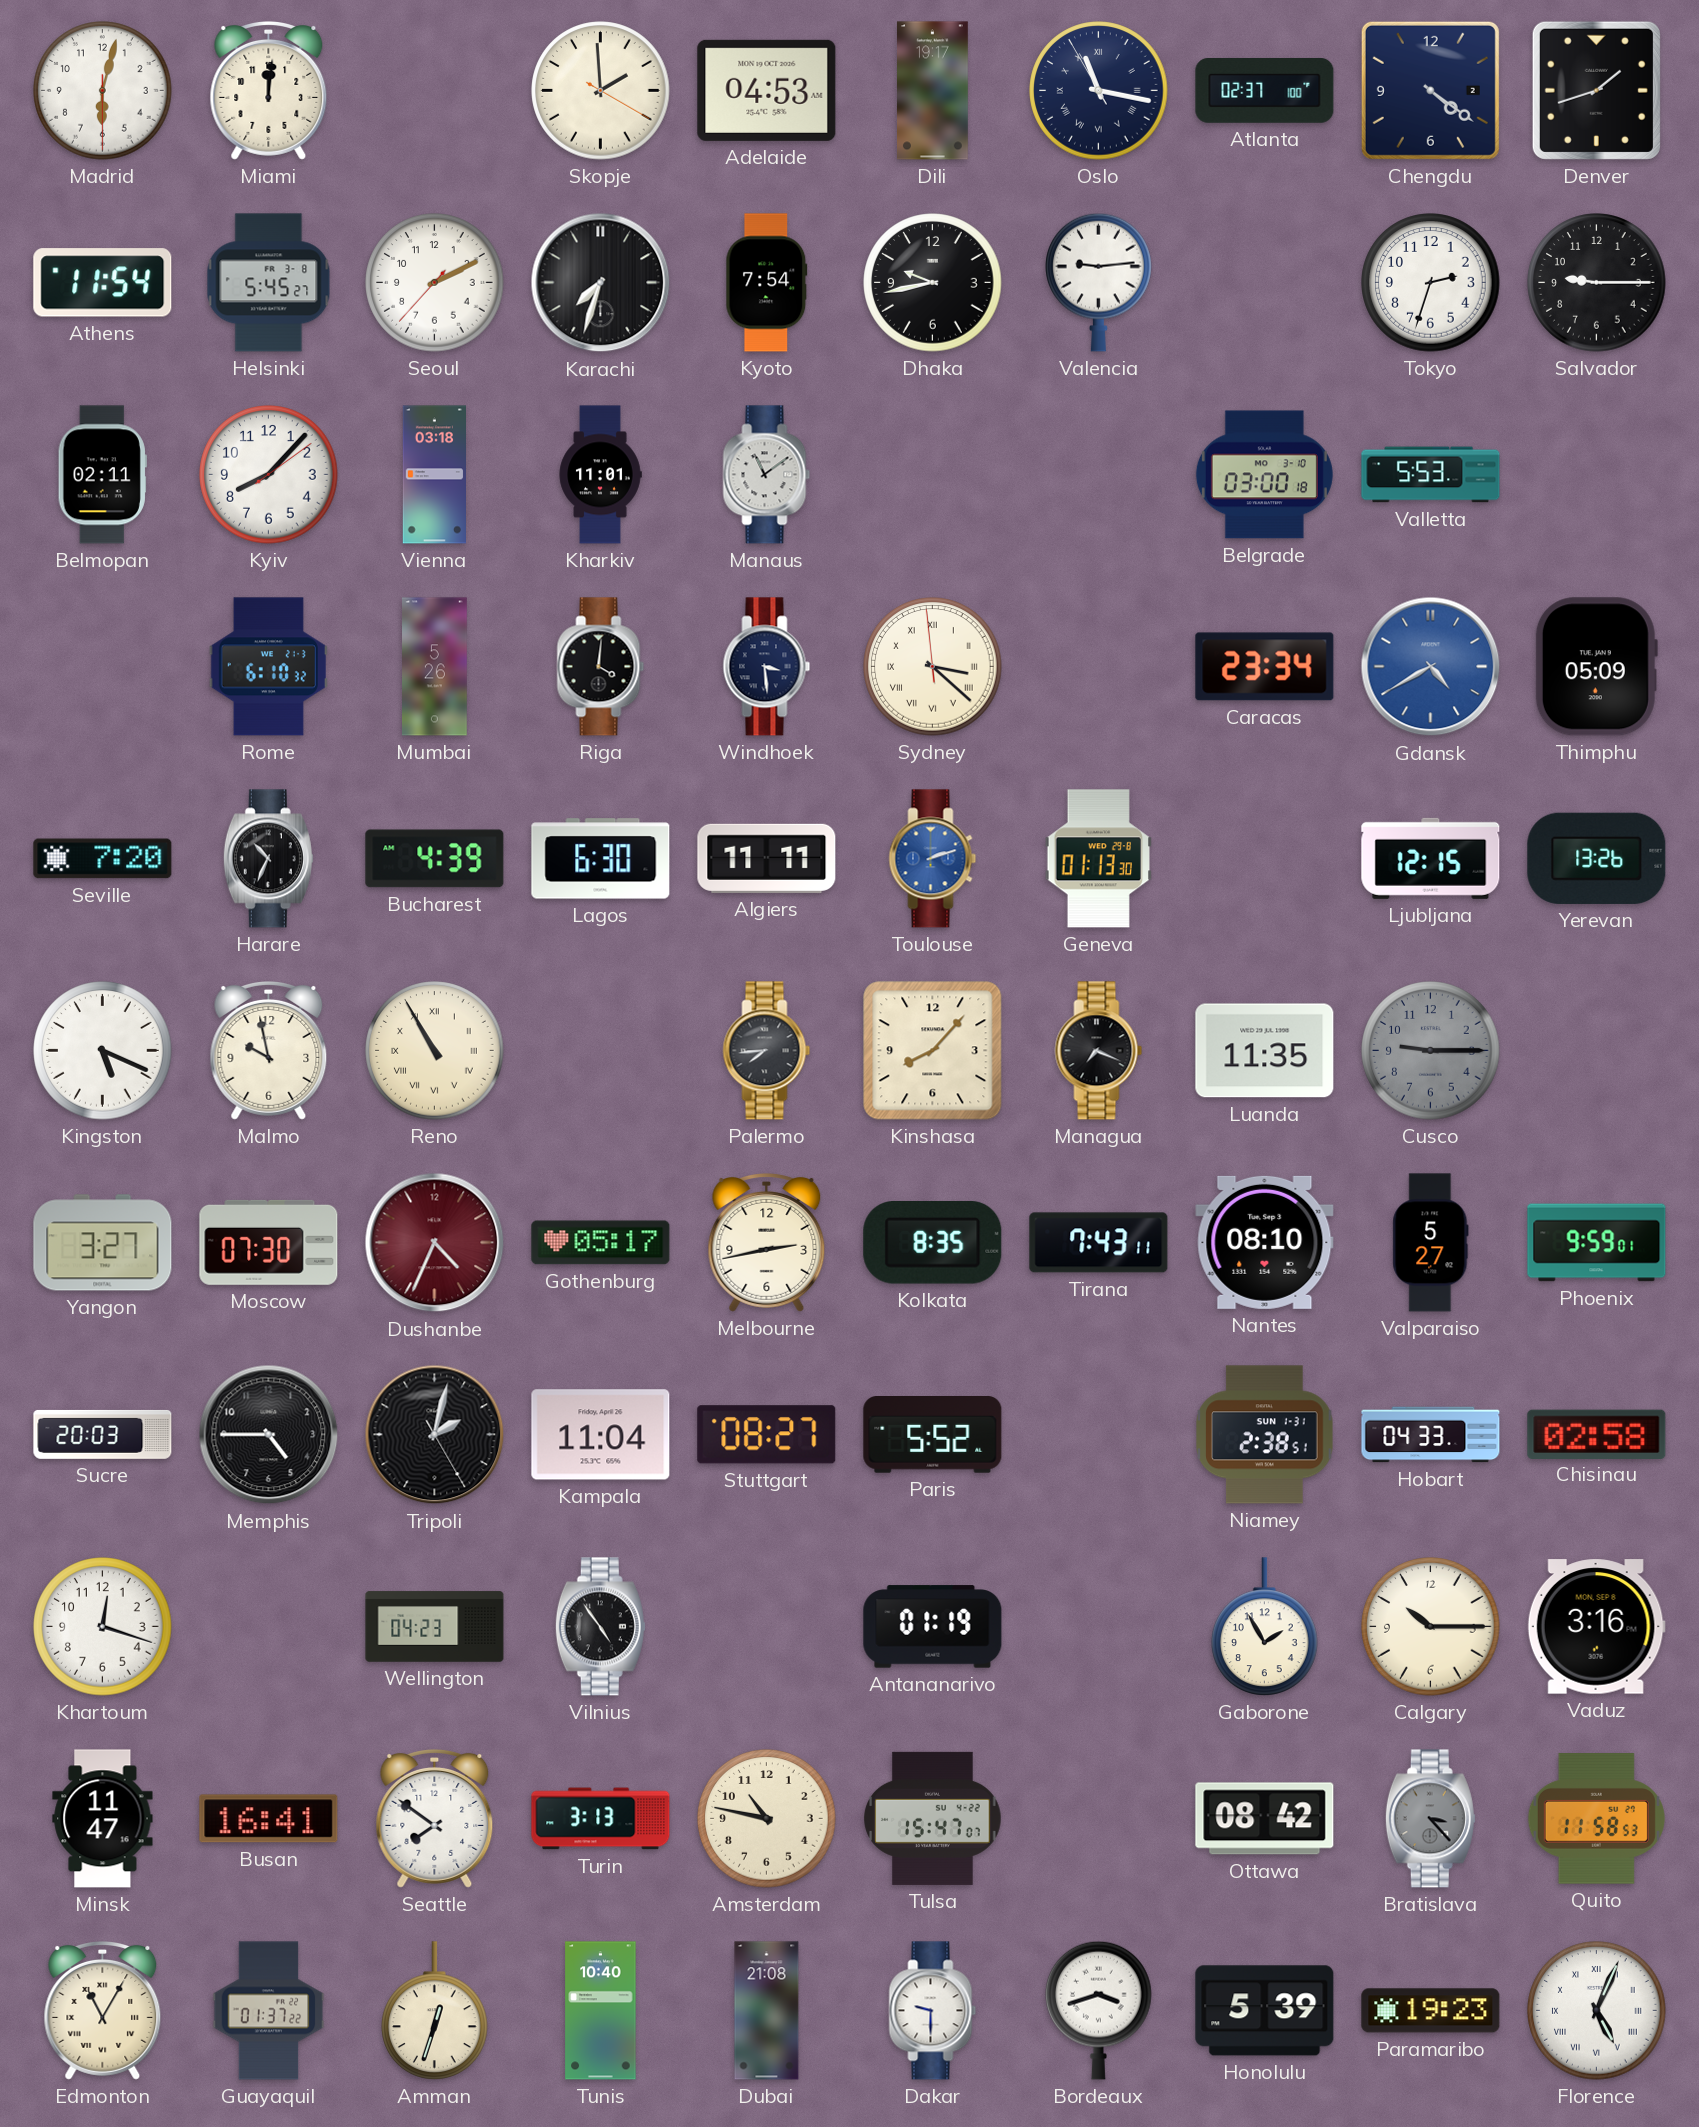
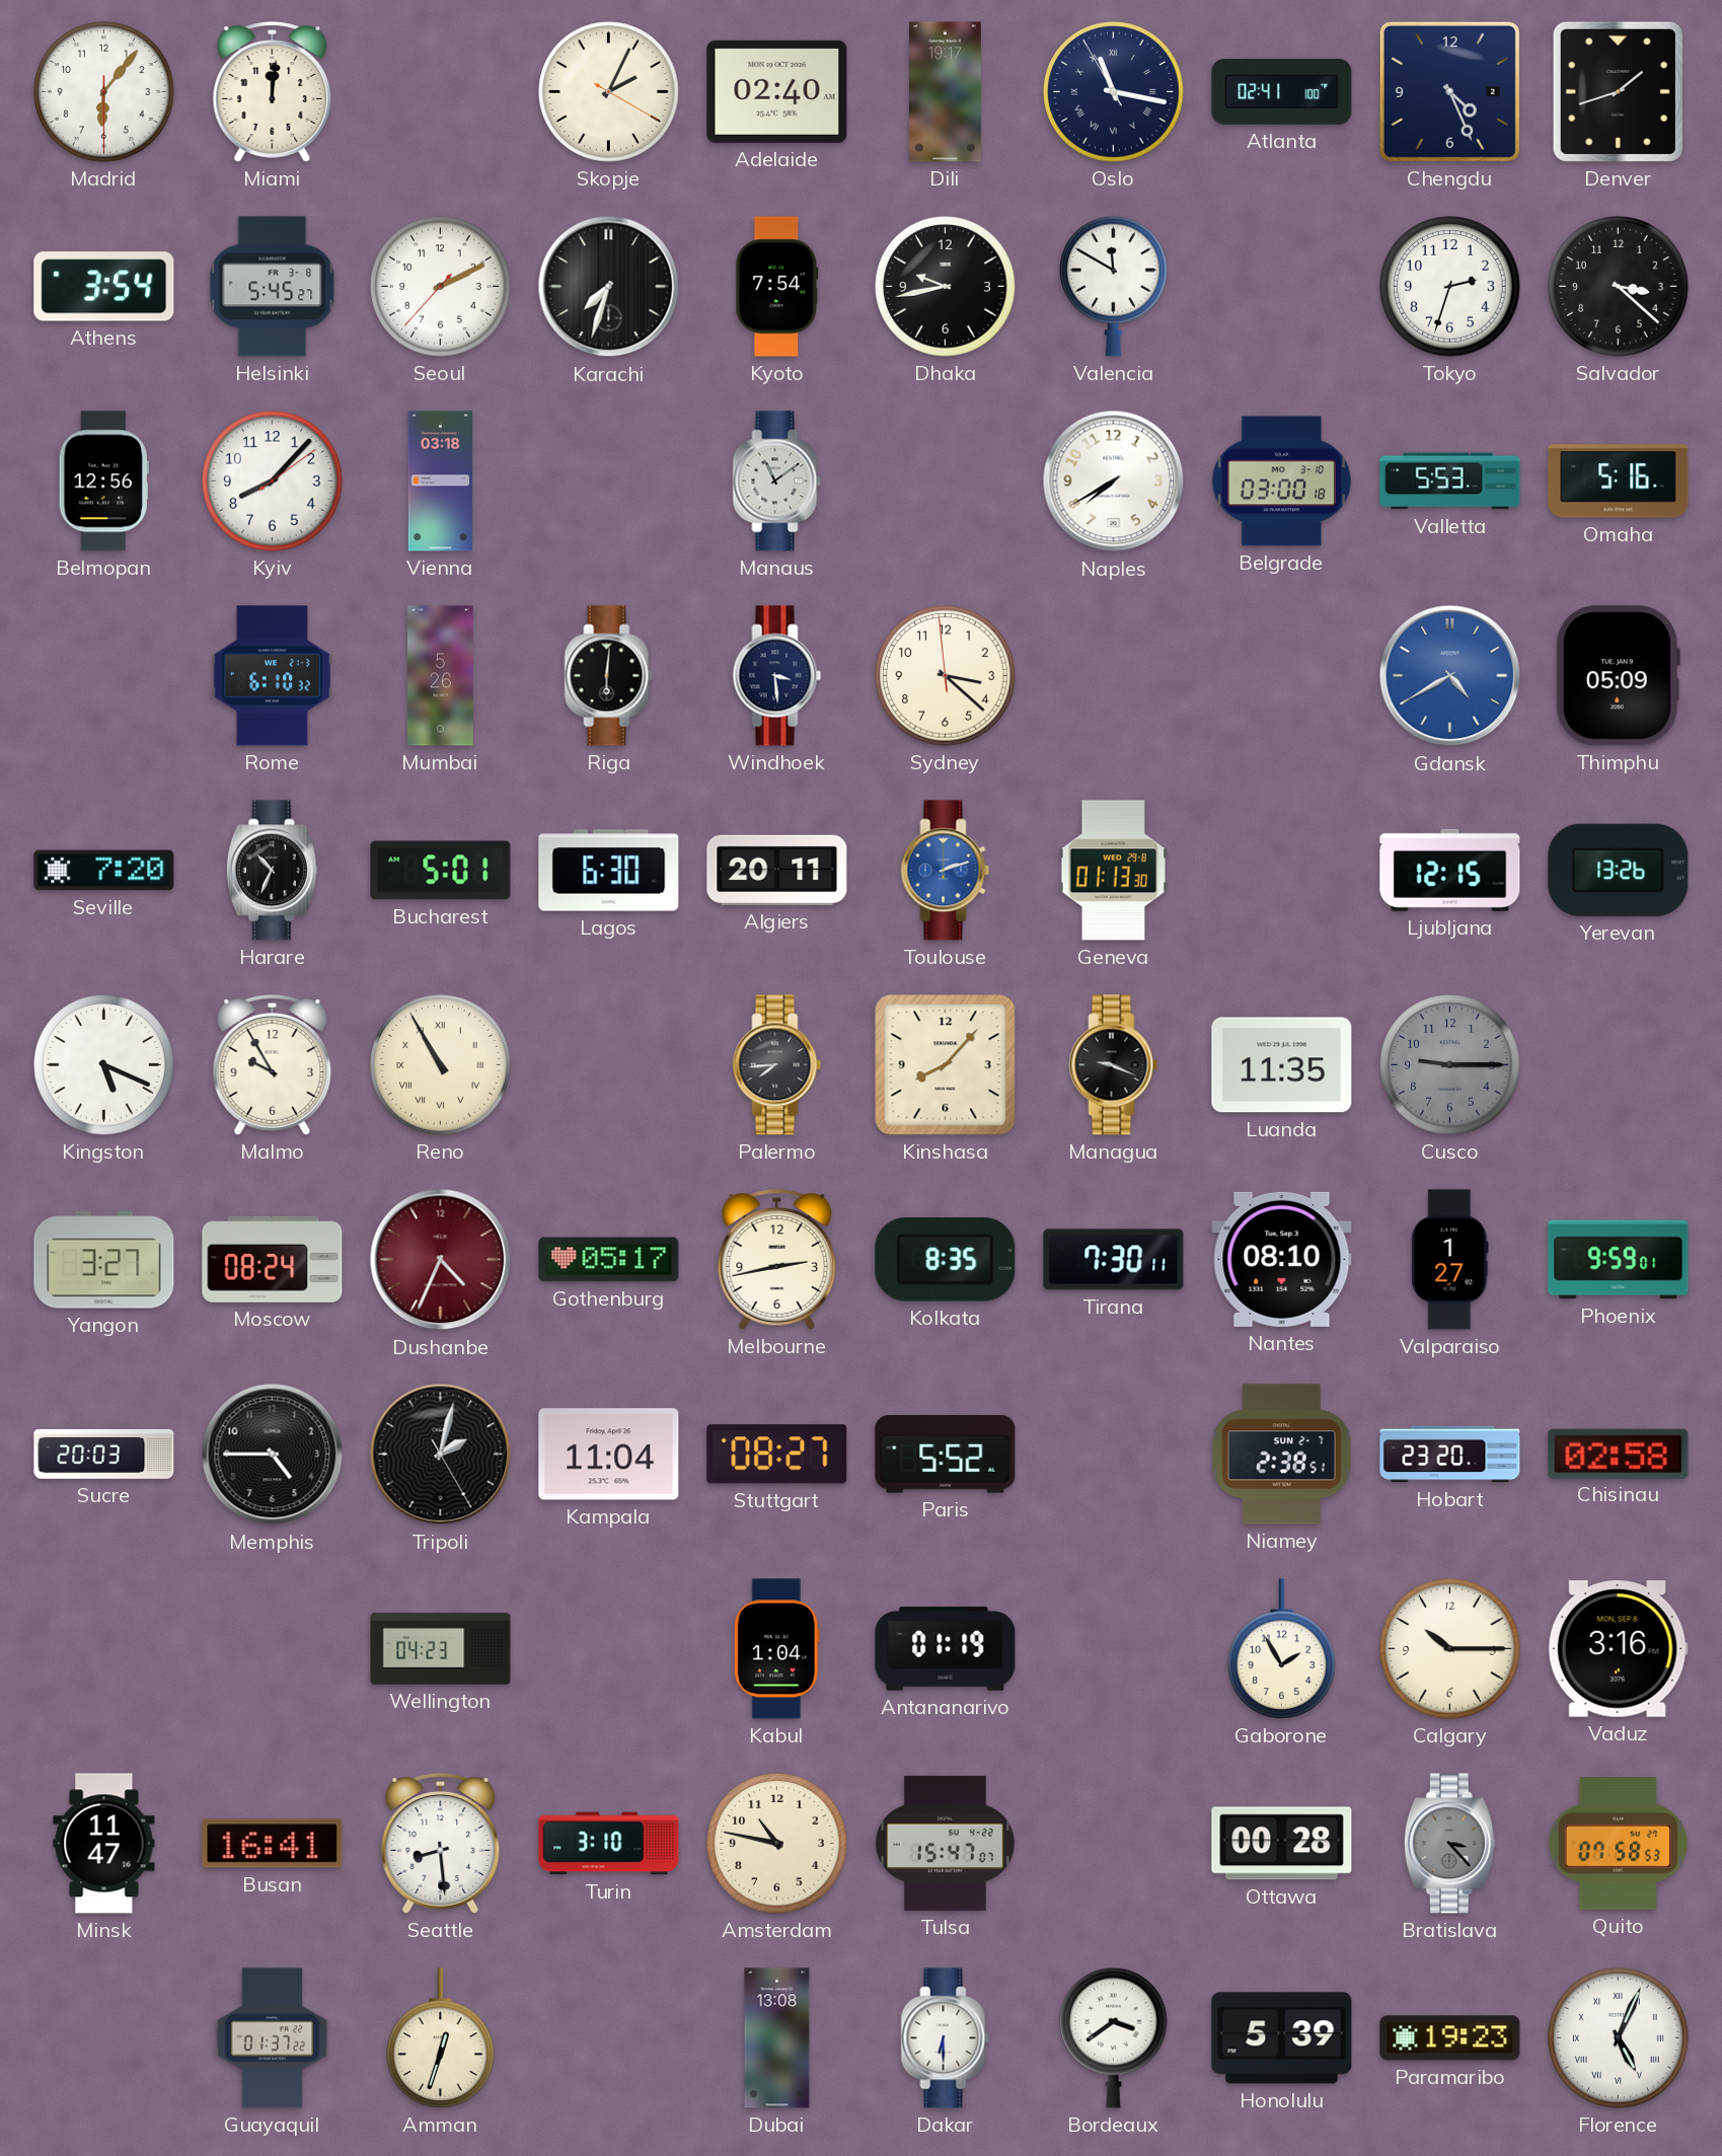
Madrid: 6:02 -> 6:06
Skopje: 1:59 -> 2:04
Adelaide: 04:53 -> 02:40
Atlanta: 02:37 -> 02:41
Chengdu: 4:21 -> 4:26
Athens: 11:54 -> 3:54
Valencia: 9:14 -> 11:50
Salvador: 9:15 -> 3:22
Belmopan: 02:11 -> 12:56
Kharkiv: 11:01 -> none
Naples: none -> 7:40
Omaha: none -> 5:16
Riga: 4:01 -> 6:01
Sydney numerals: Roman -> Arabic
Caracas: 23:34 -> none
Bucharest: 4:39 -> 5:01
Algiers: 11:11 -> 20:11
Malmo: 9:58 -> 9:55
Managua: 7:19 -> 9:19
Moscow: 07:30 -> 08:24
Tirana: 7:43 -> 7:30
Valparaiso: 5:27 -> 1:27
Niamey date: SUN 1-31 -> SUN 2-7
Hobart: 04:33 -> 23:20
Khartoum: 12:18 -> none
Vilnius: 4:54 -> none
Kabul: none -> 1:04
Seattle: 7:51 -> 8:29
Turin: 3:13 -> 3:10
Ottawa: 08:42 -> 00:28
Quito: 11:58 -> 07:58
Edmonton: 11:05 -> none
Tunis: 10:40 -> none
Dubai: 21:08 -> 13:08
Dakar: 9:30 -> 6:30
Bordeaux: 3:42 -> 3:39
